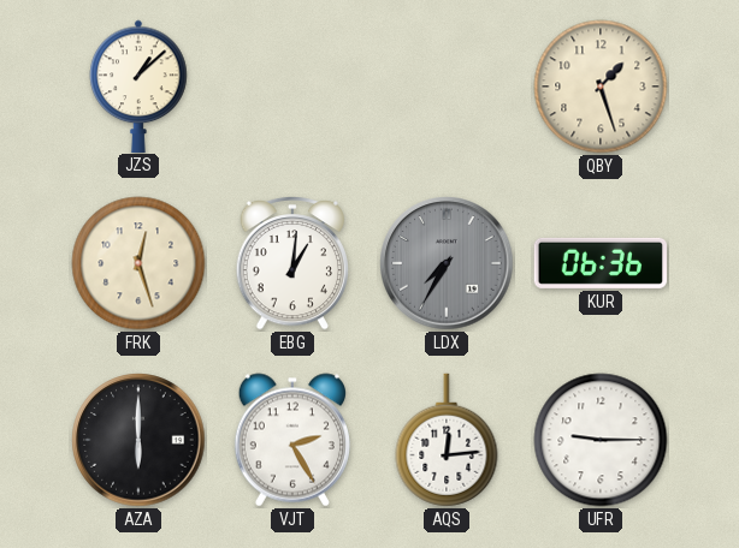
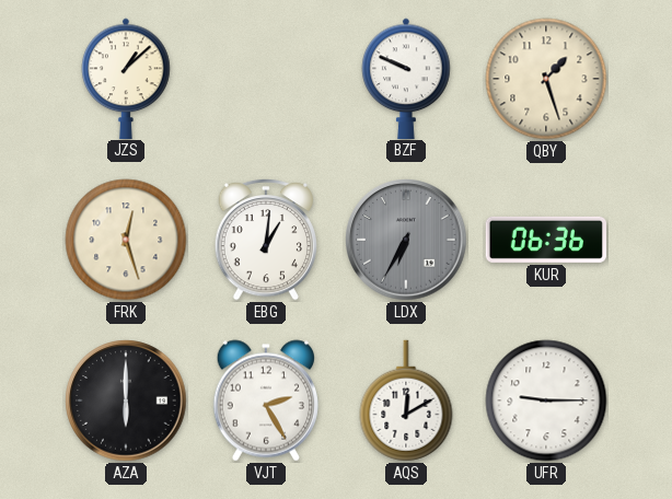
BZF: none -> 9:49
LDX: 7:35 -> 6:35
AQS: 12:14 -> 12:10
